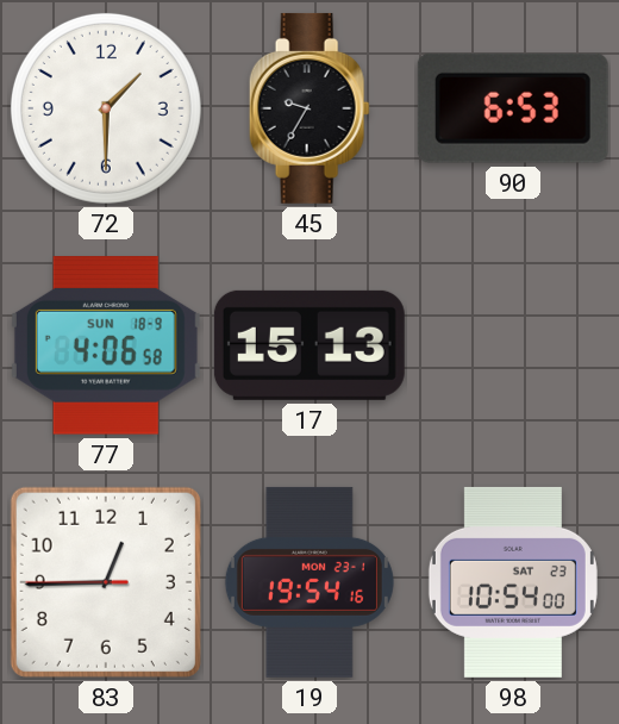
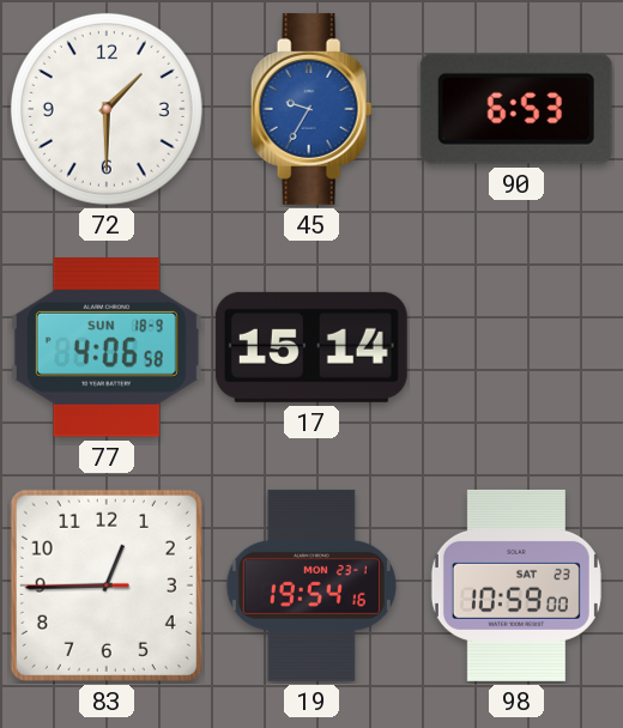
45 dial: black -> blue
17: 15:13 -> 15:14
98: 10:54 -> 10:59
